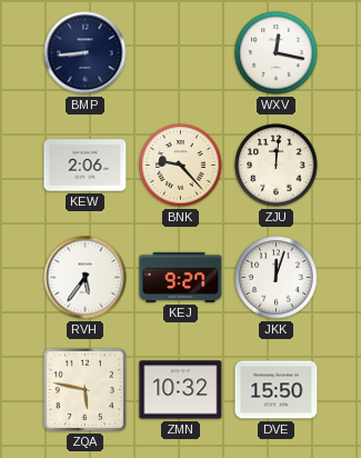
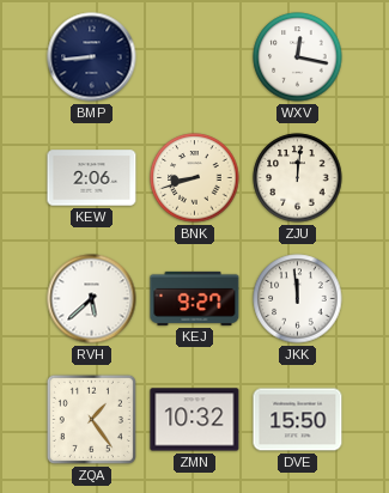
BNK: 9:23 -> 8:42
RVH: 5:36 -> 5:38
JKK: 12:03 -> 11:59
ZQA: 5:47 -> 1:24
